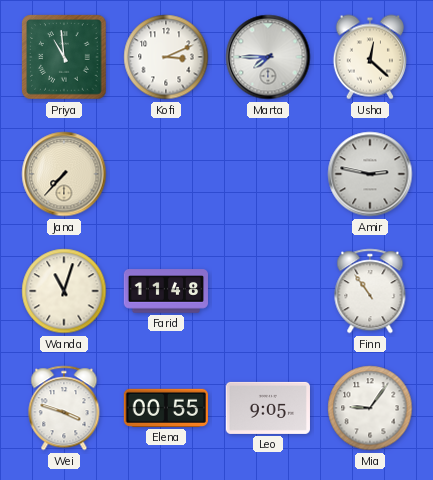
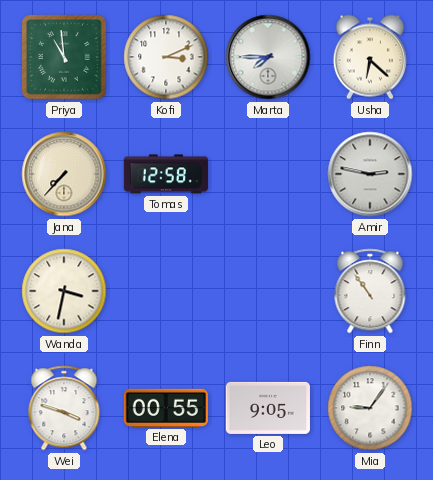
Usha: 12:22 -> 6:22
Tomas: none -> 12:58
Wanda: 11:03 -> 3:32
Farid: 11:48 -> none
